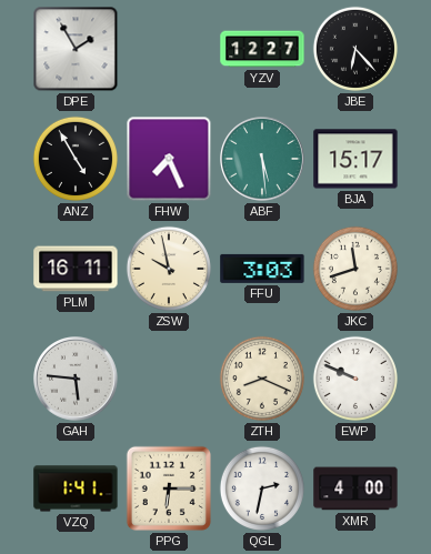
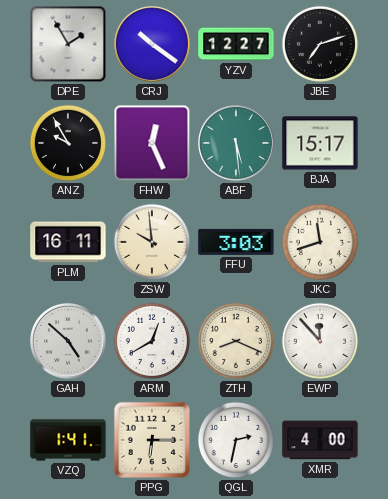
CRJ: none -> 10:21
JBE: 6:23 -> 7:12
ANZ: 4:55 -> 9:55
FHW: 7:26 -> 12:26
ZSW: 9:58 -> 9:59
GAH: 5:46 -> 4:52
ARM: none -> 12:40
EWP: 9:49 -> 11:53
